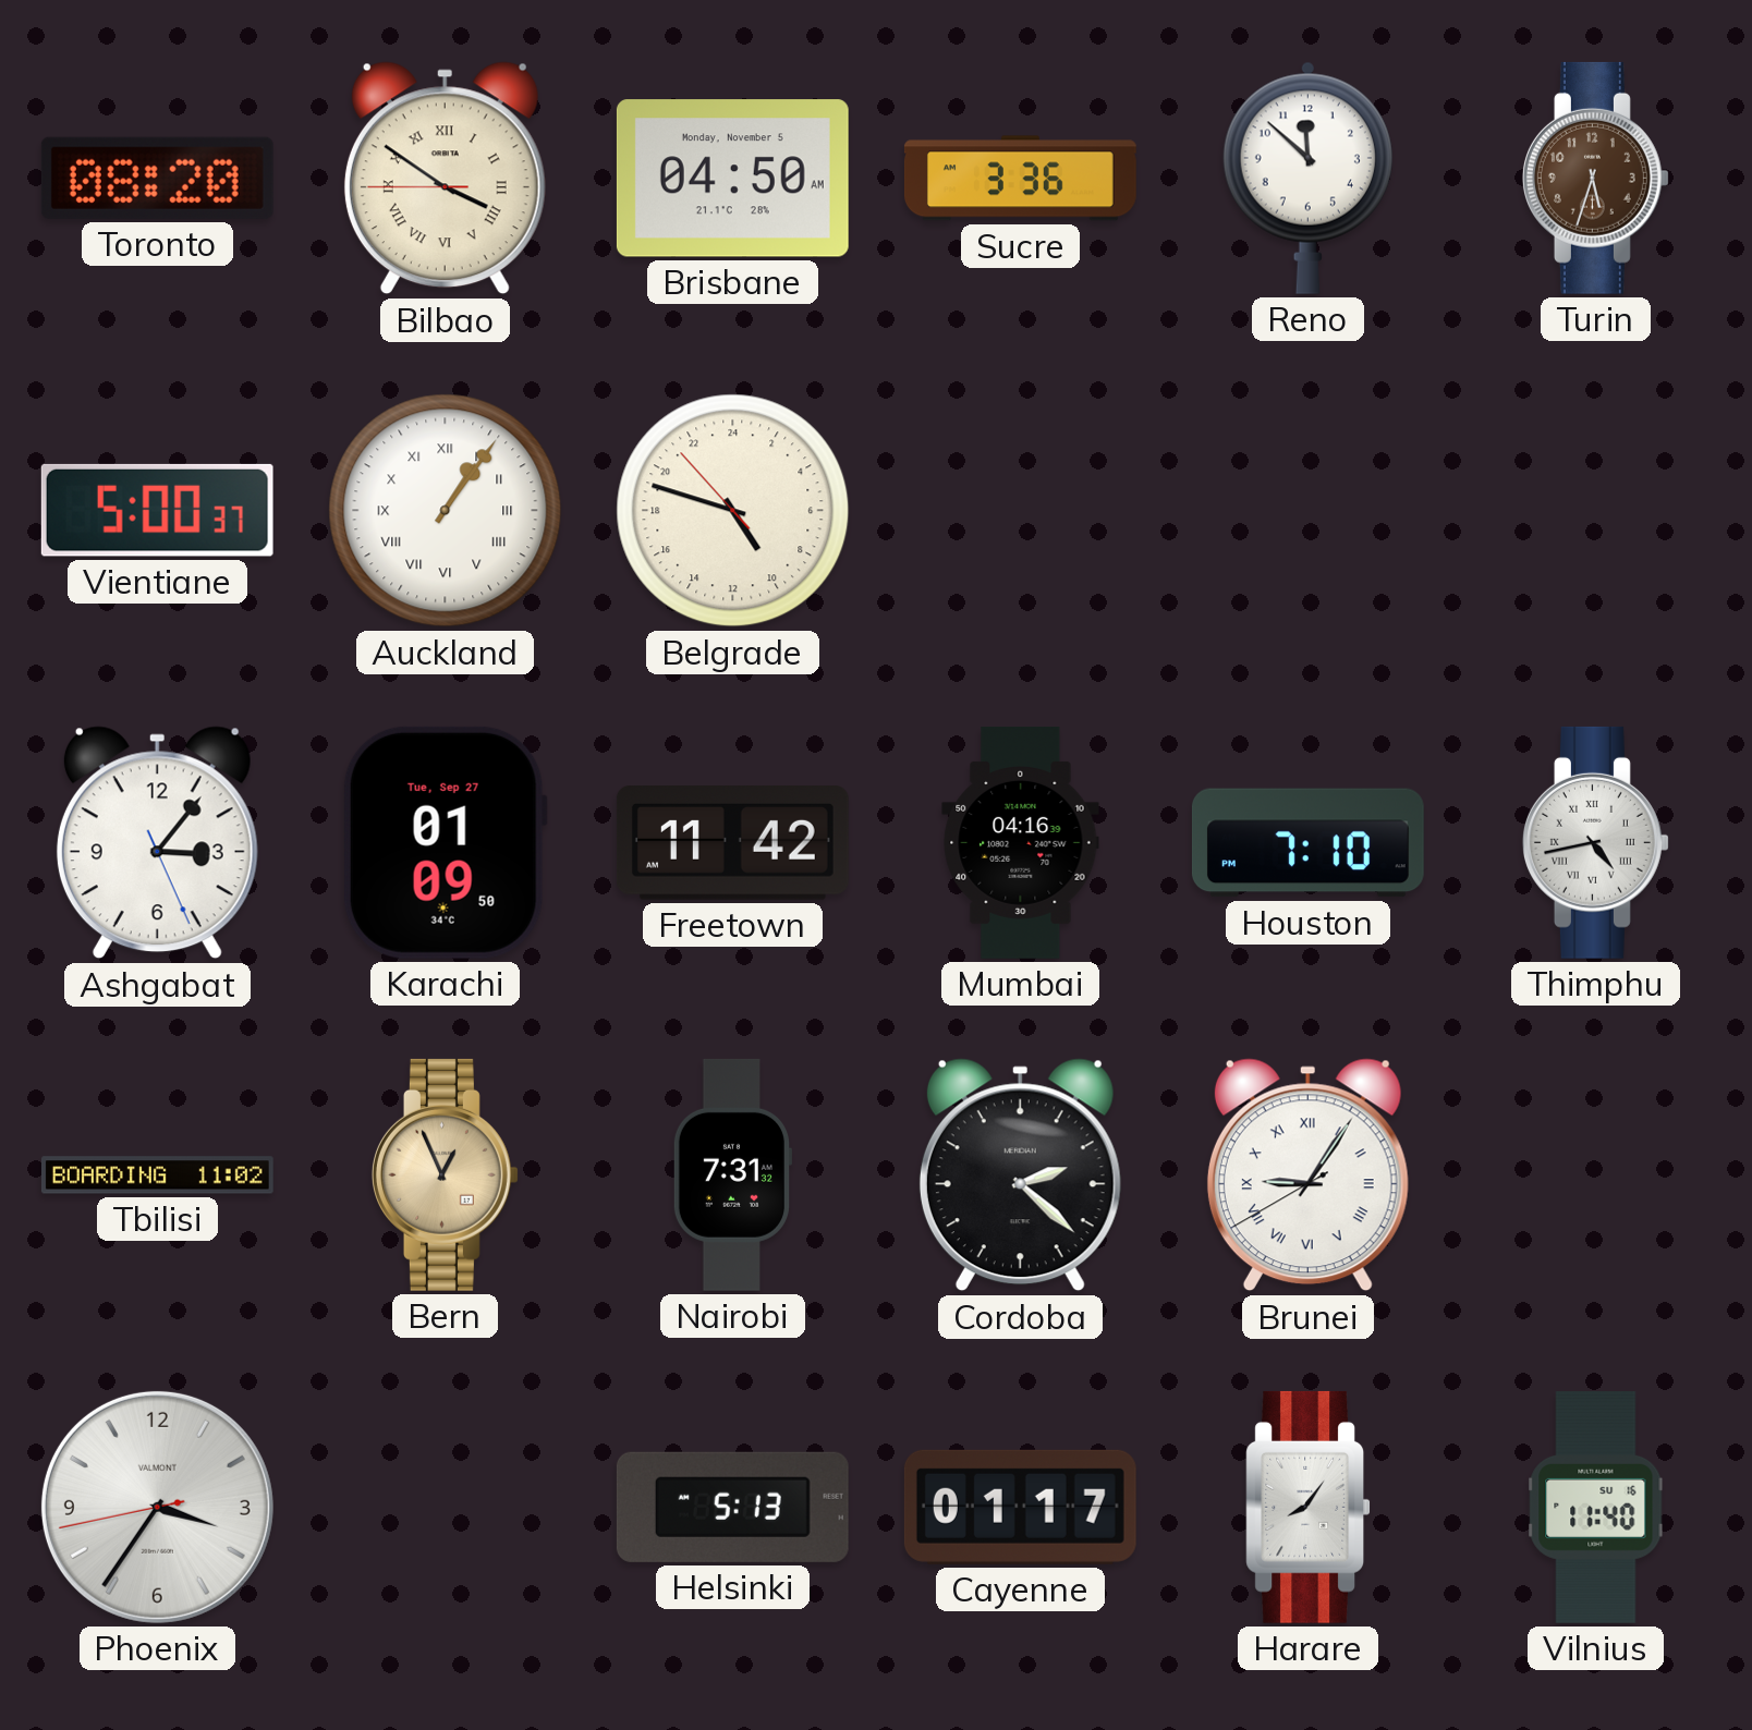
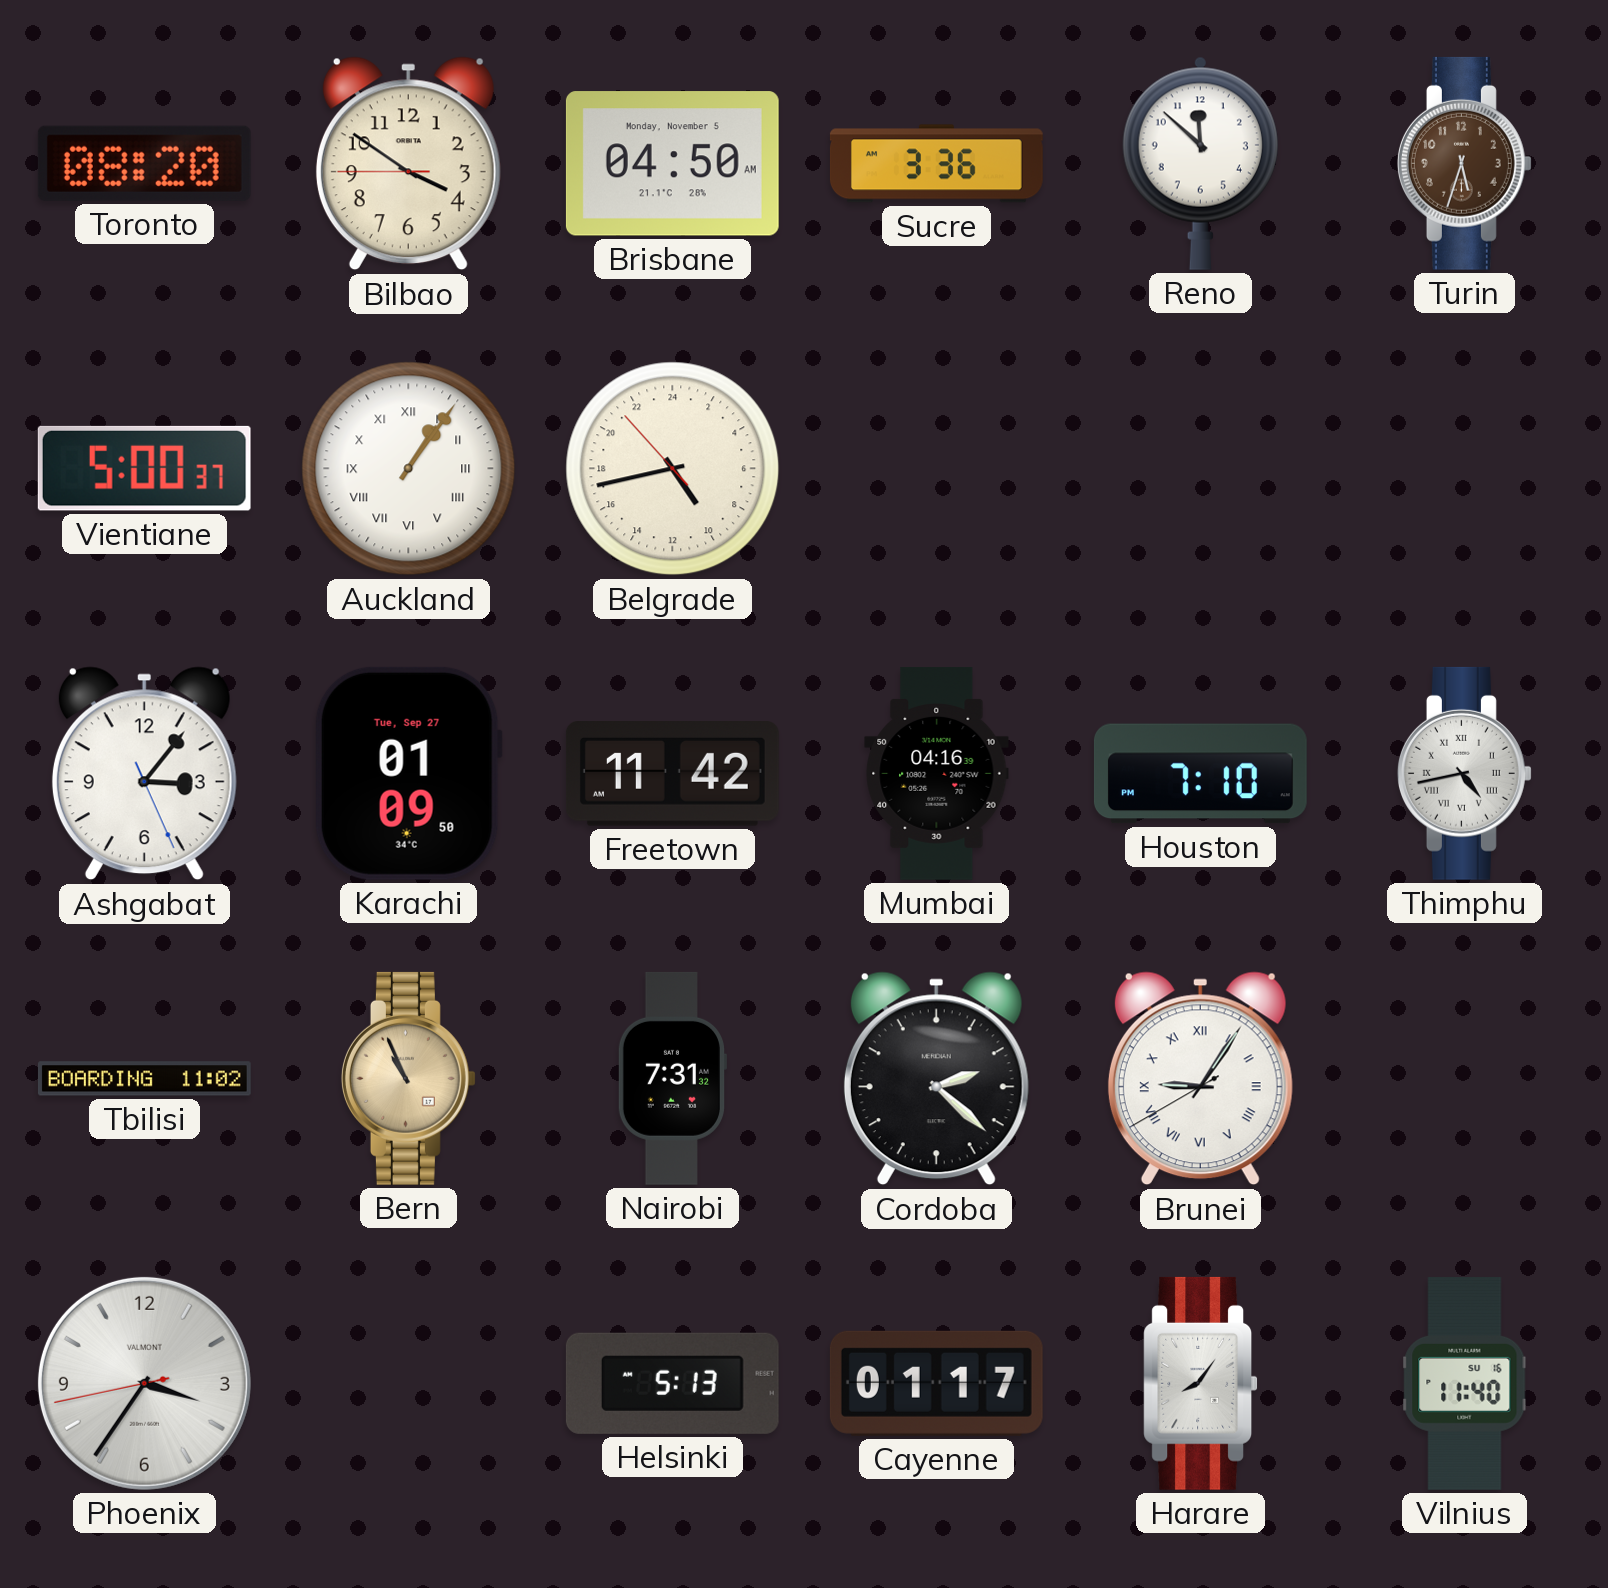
Bilbao numerals: Roman -> Arabic
Belgrade: 9:47 -> 9:42
Bern: 12:56 -> 10:56
